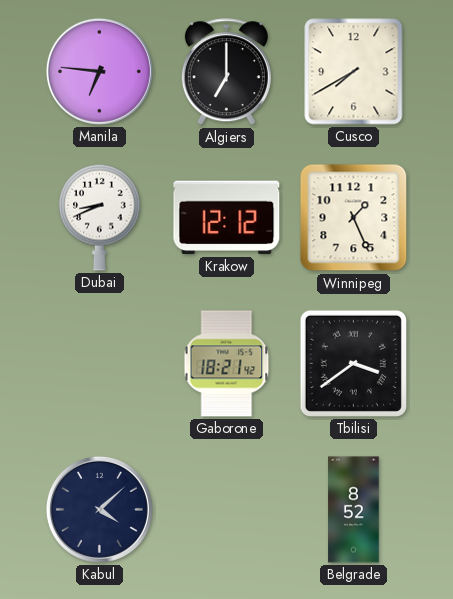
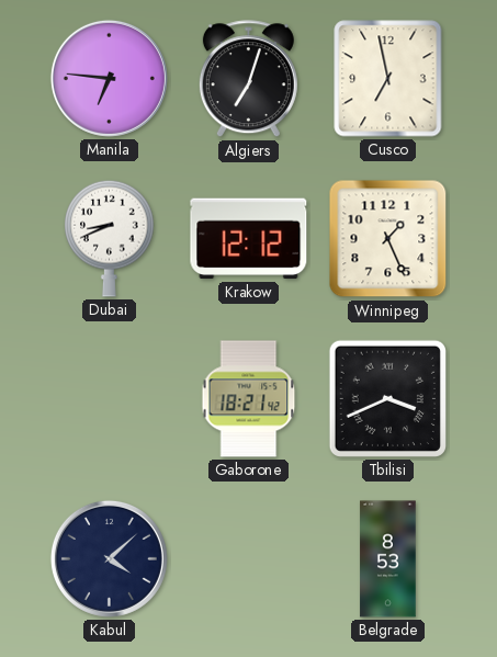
Algiers: 7:00 -> 7:03
Cusco: 7:40 -> 6:58
Tbilisi: 3:39 -> 3:41
Belgrade: 8:52 -> 8:53
